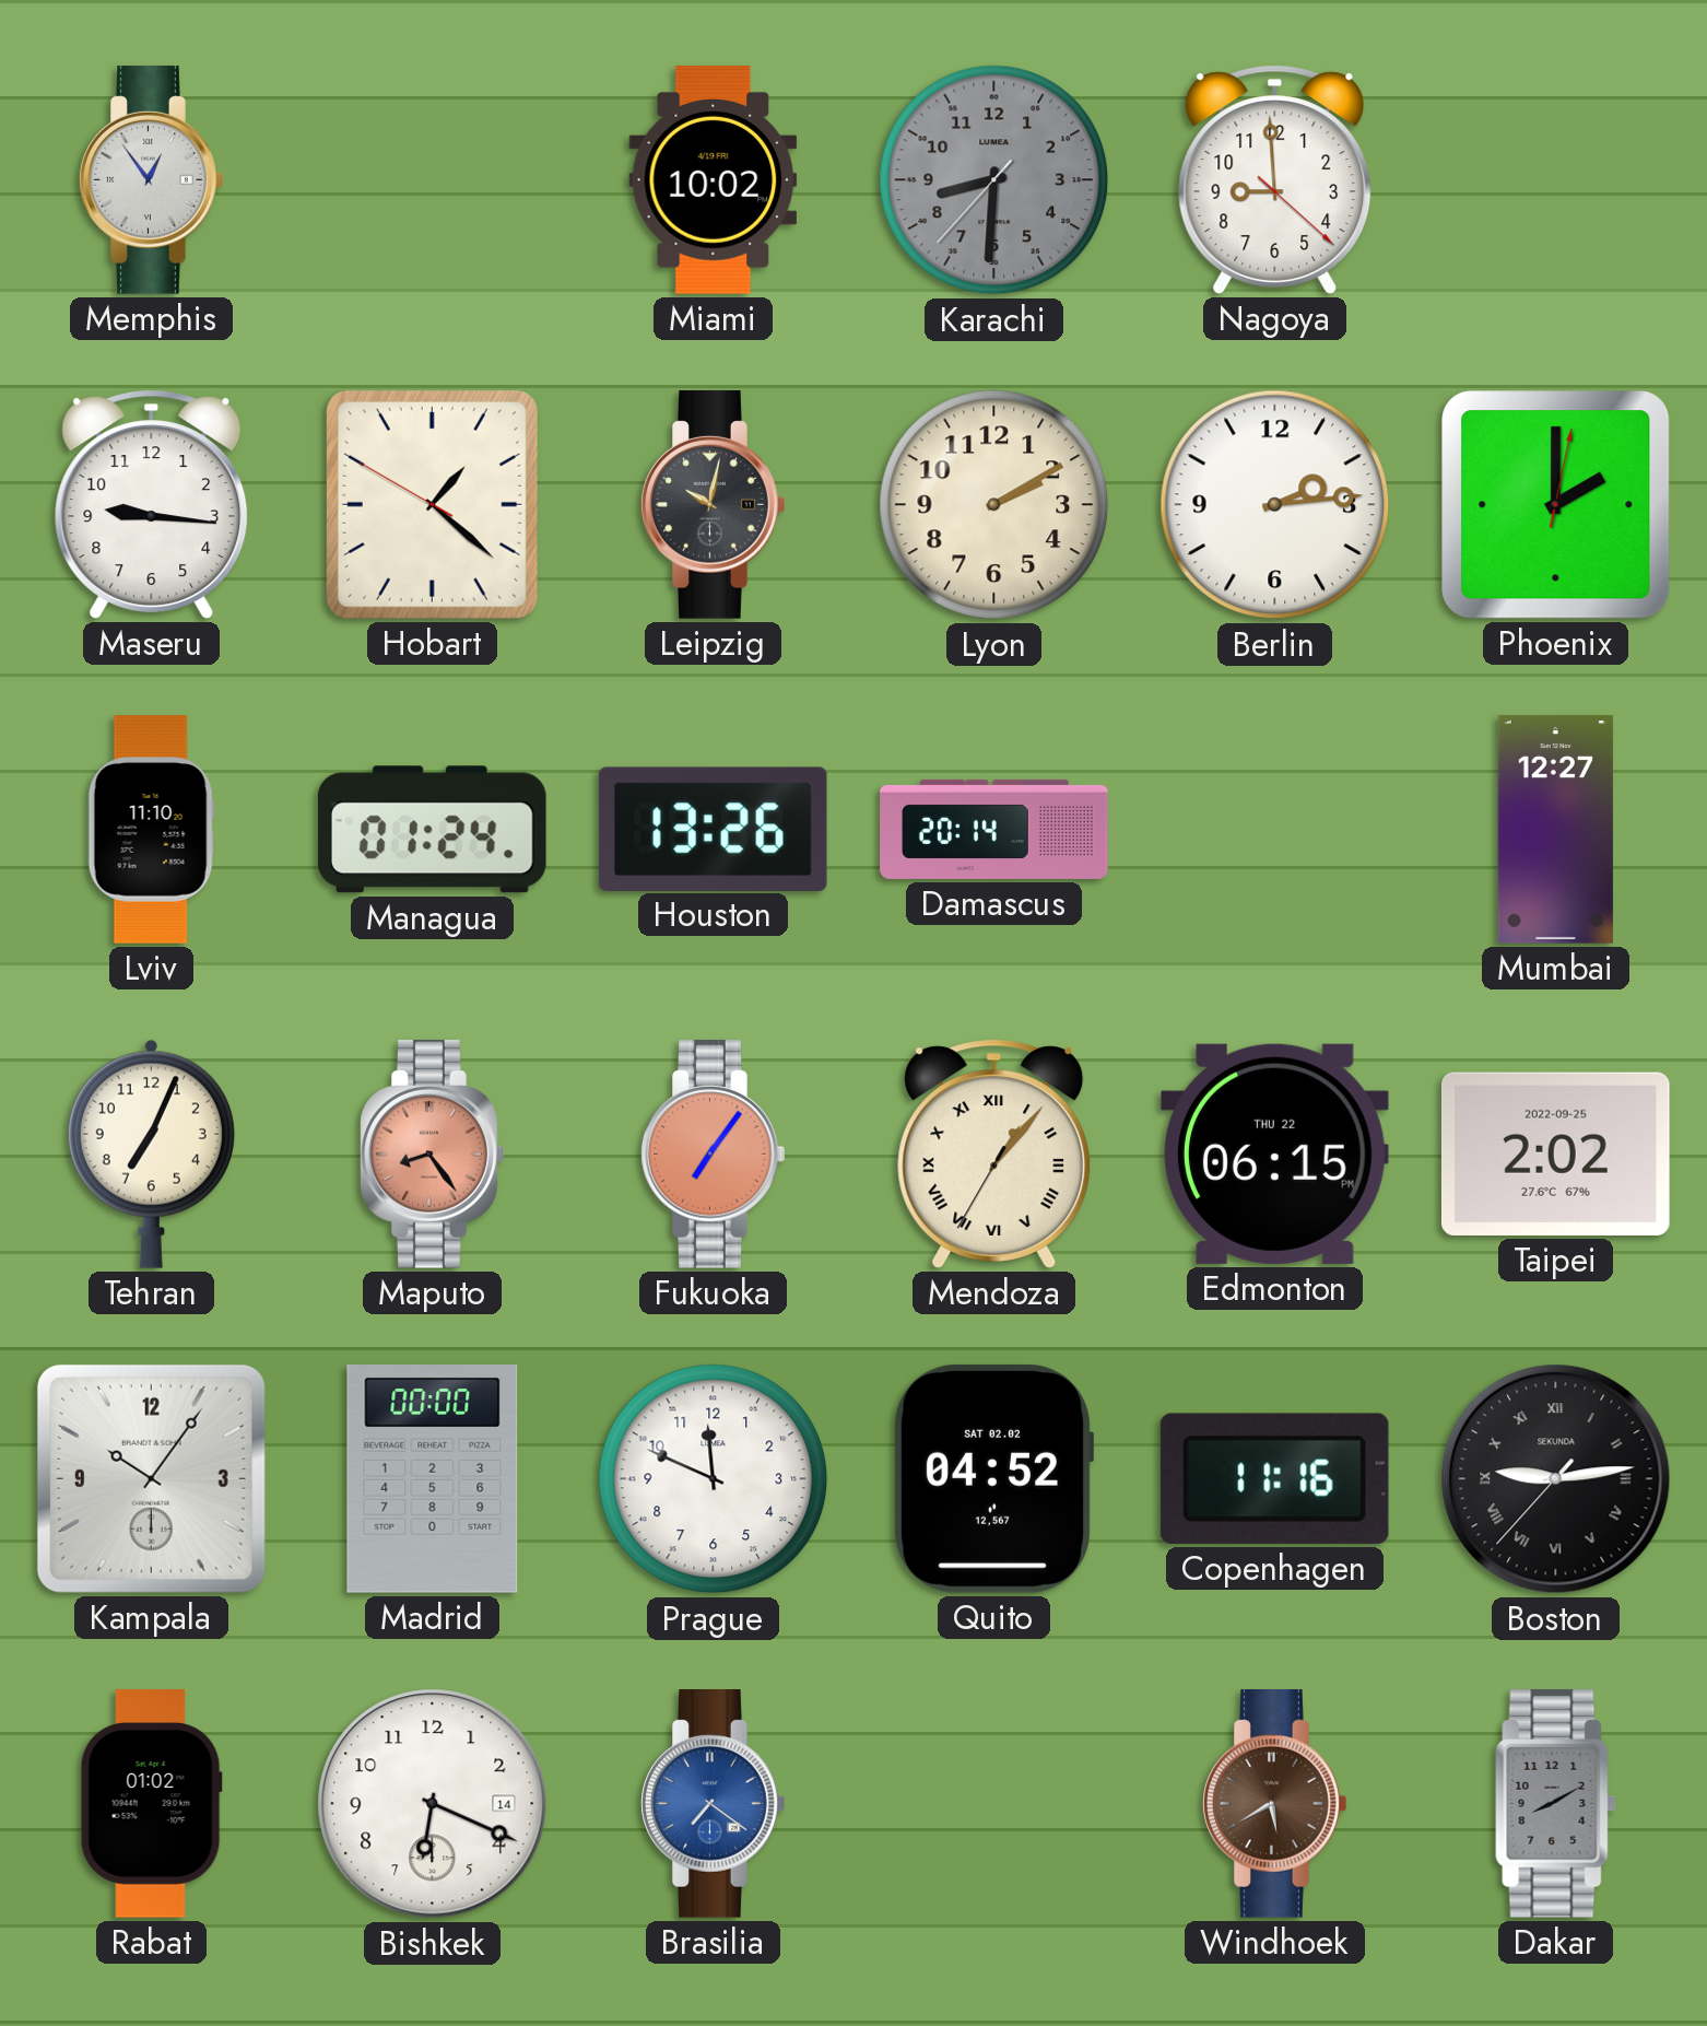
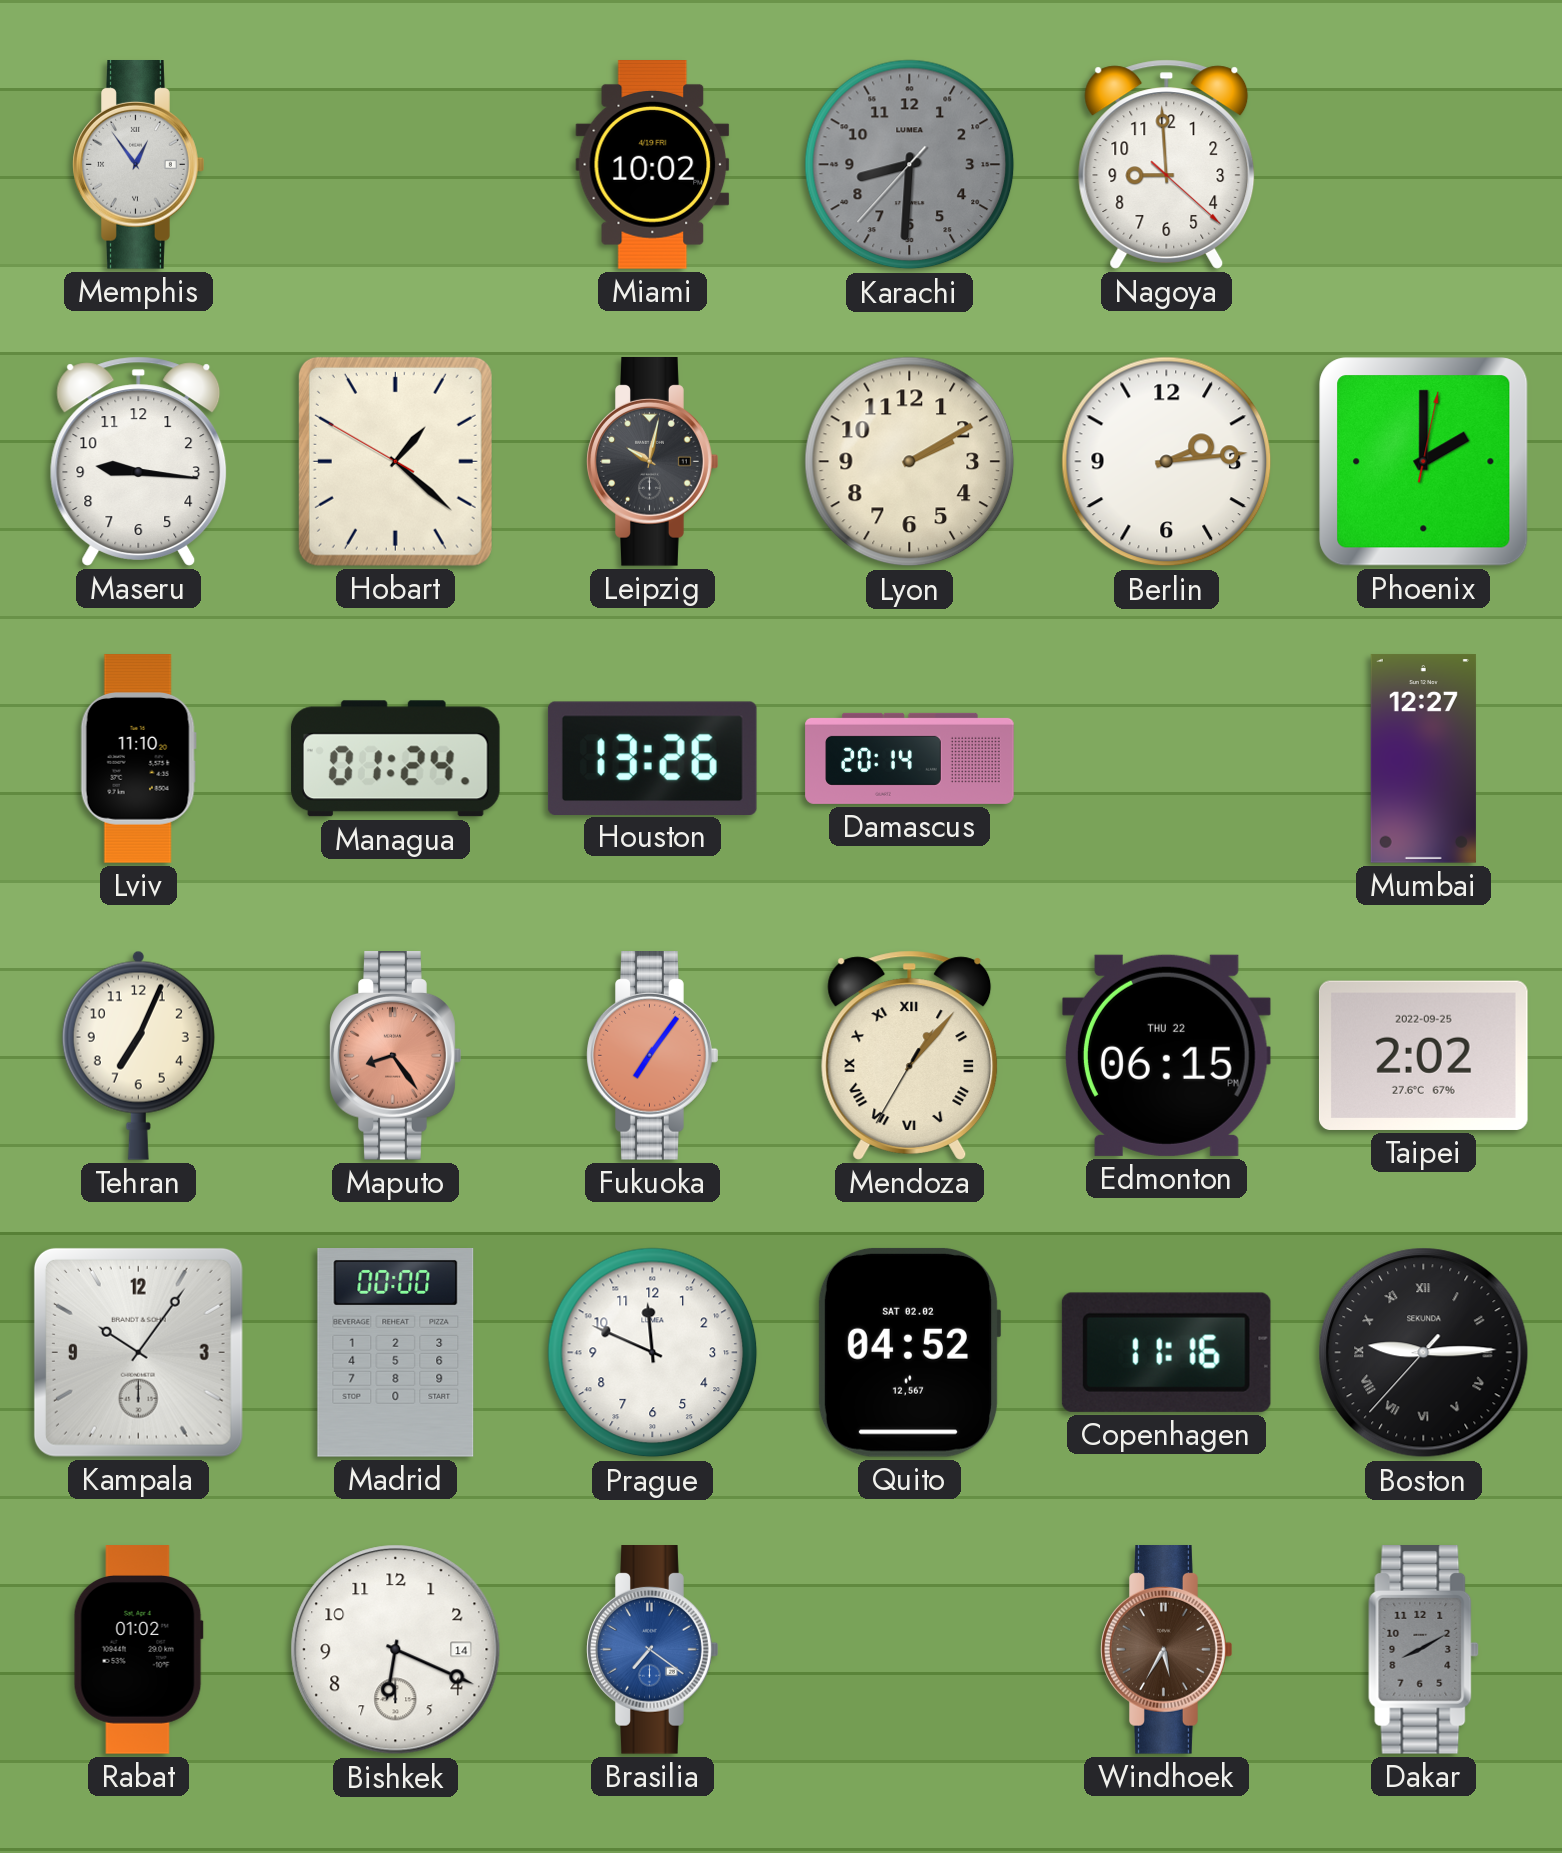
Boston: 9:13 -> 9:14
Windhoek: 5:40 -> 5:35
